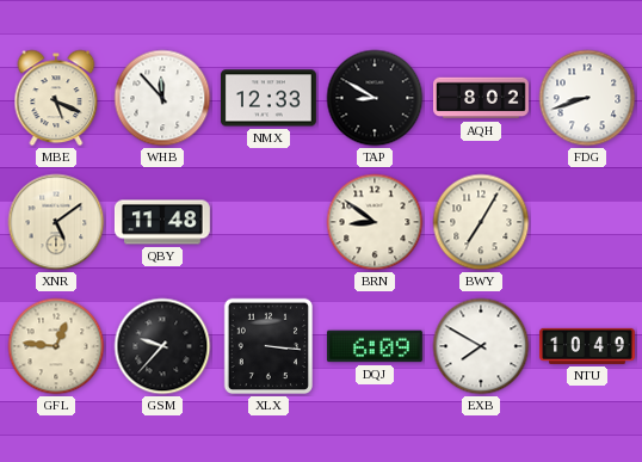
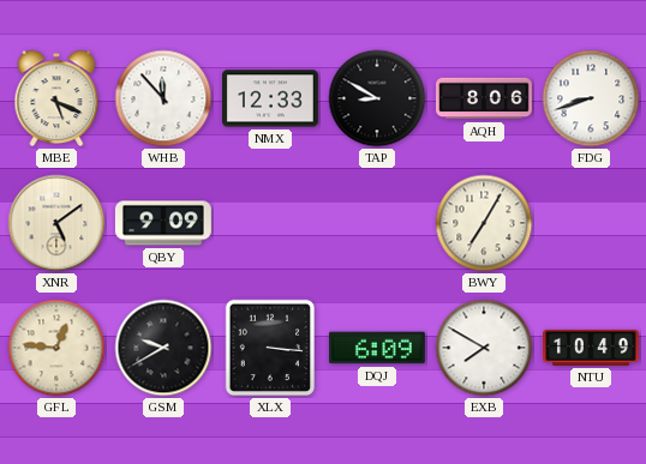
AQH: 8:02 -> 8:06
QBY: 11:48 -> 9:09
BRN: 8:51 -> none
GSM: 9:37 -> 9:40
